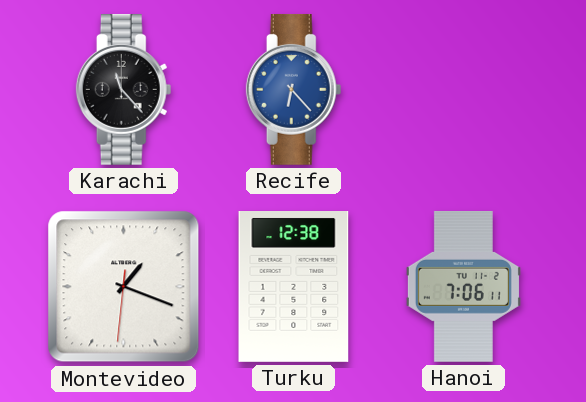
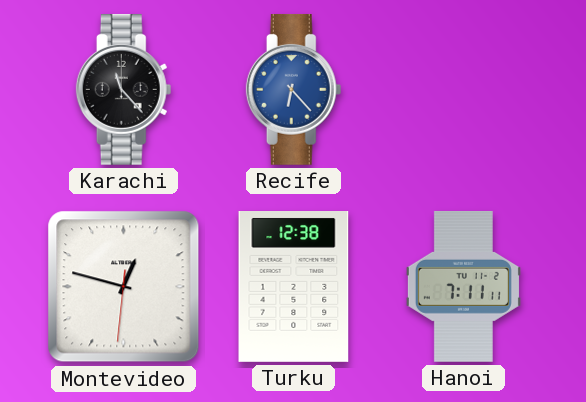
Montevideo: 1:18 -> 12:47
Hanoi: 7:06 -> 7:11
